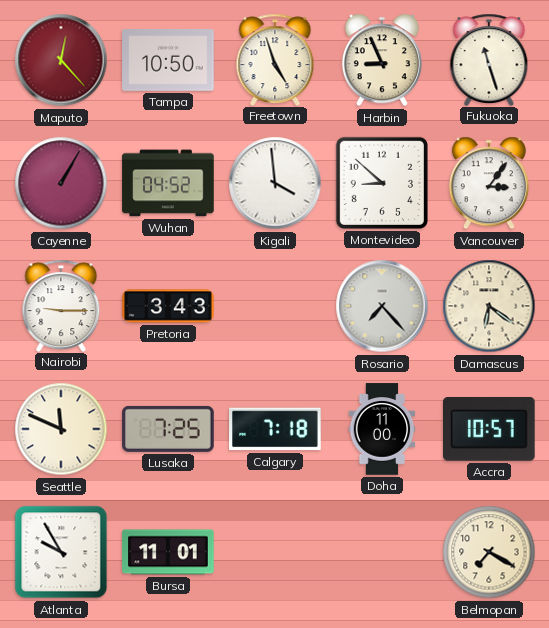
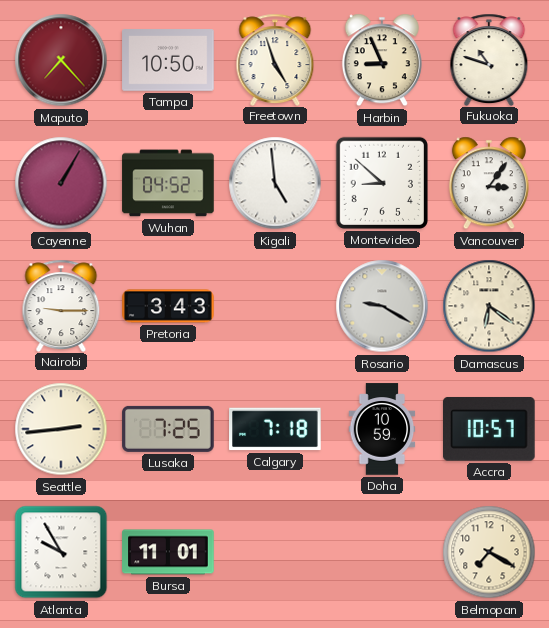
Maputo: 12:23 -> 7:23
Fukuoka: 11:27 -> 10:48
Kigali: 3:59 -> 4:59
Rosario: 7:23 -> 9:20
Seattle: 11:49 -> 2:44
Doha: 11:00 -> 10:59
